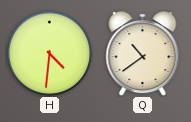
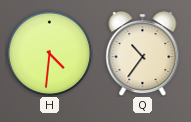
Q: 10:39 -> 10:36
